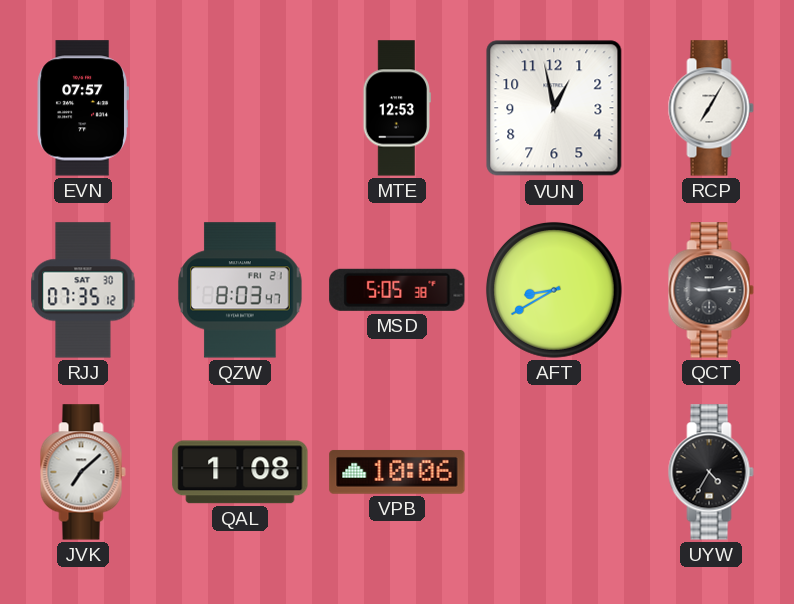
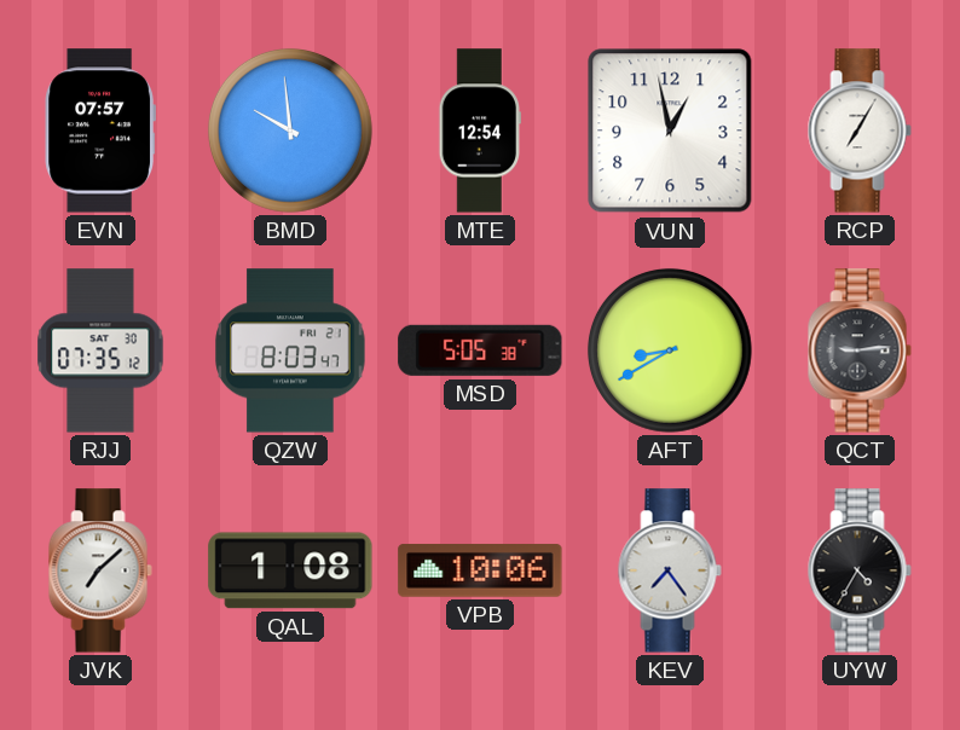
BMD: none -> 9:59
MTE: 12:53 -> 12:54
KEV: none -> 7:24
